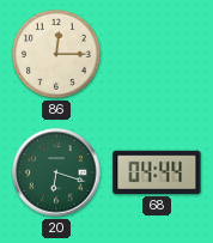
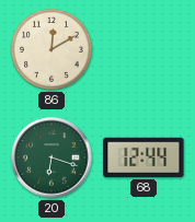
86: 12:15 -> 12:10
68: 04:44 -> 12:44
